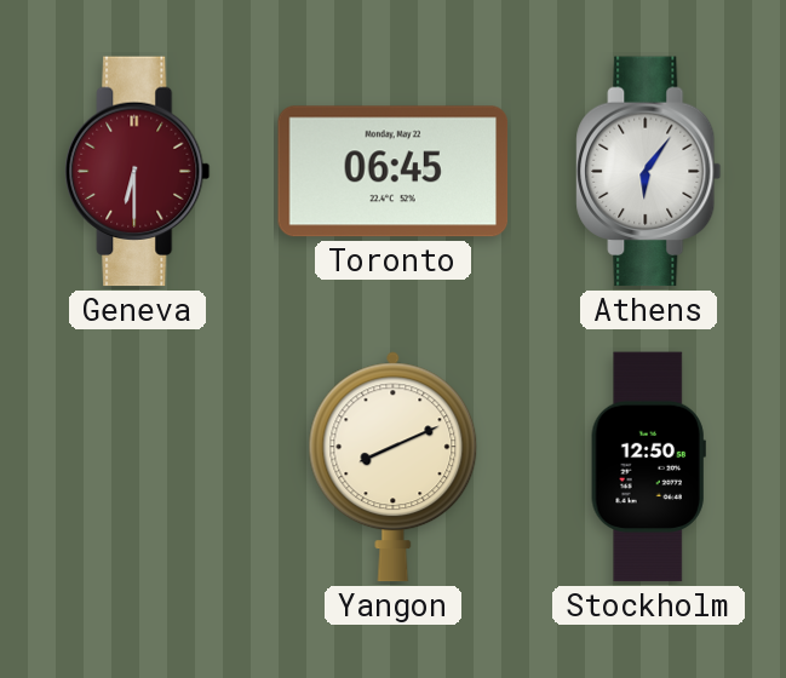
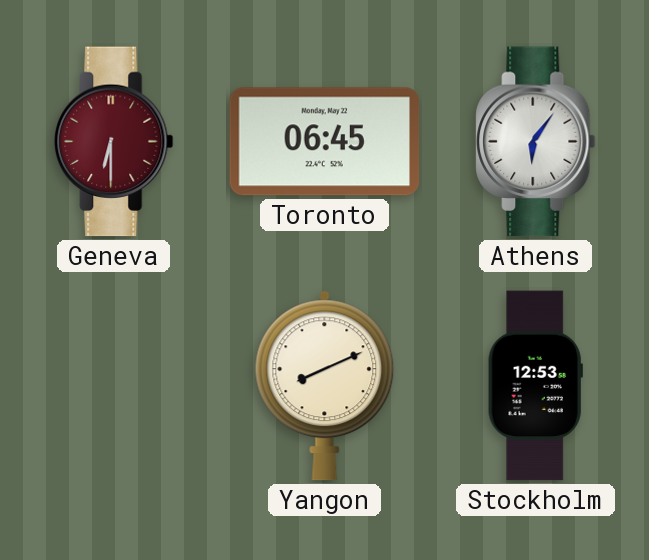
Stockholm: 12:50 -> 12:53
